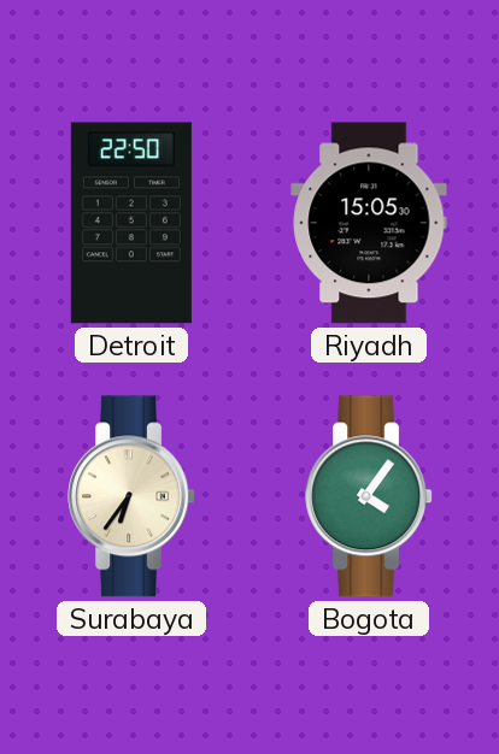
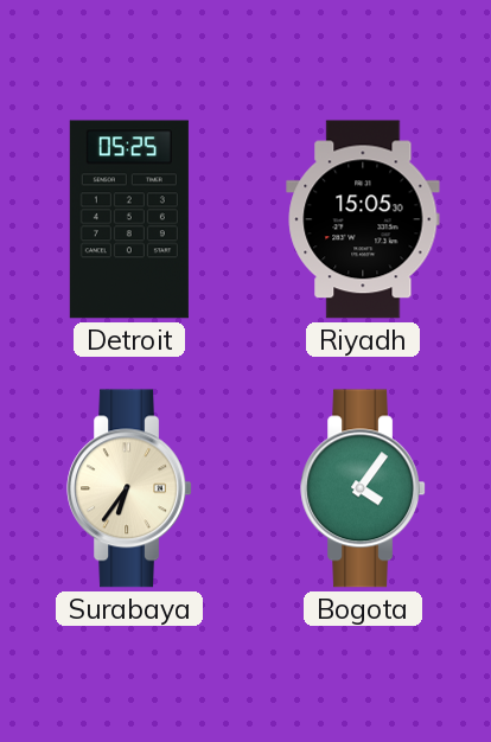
Detroit: 22:50 -> 05:25
